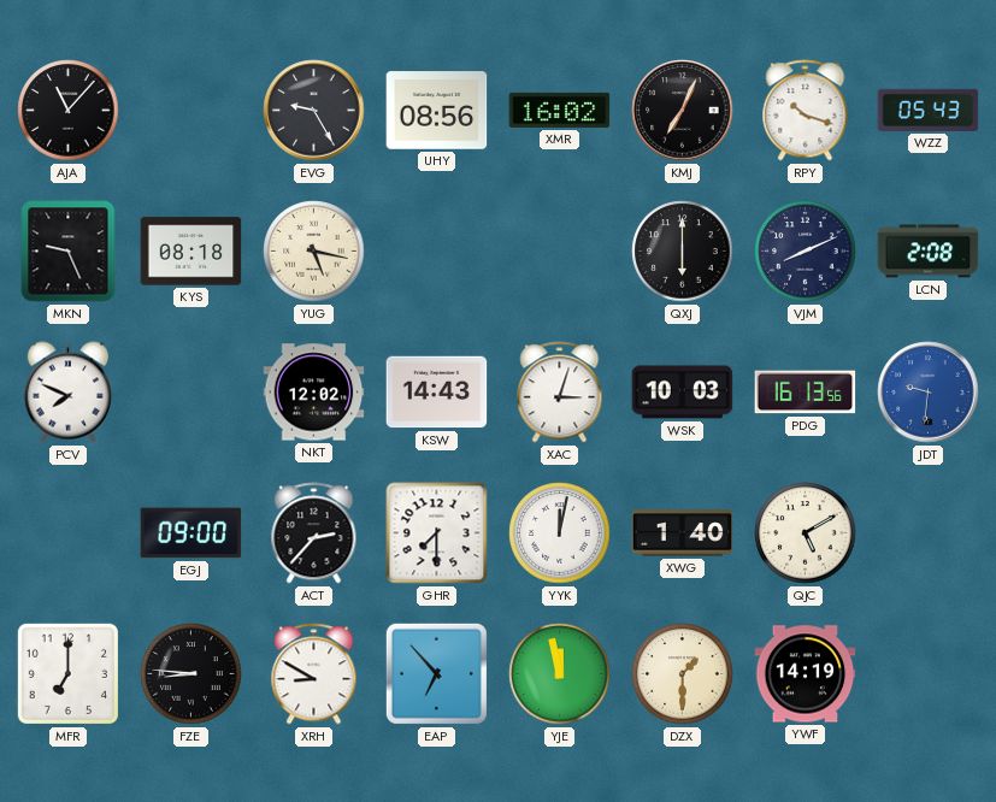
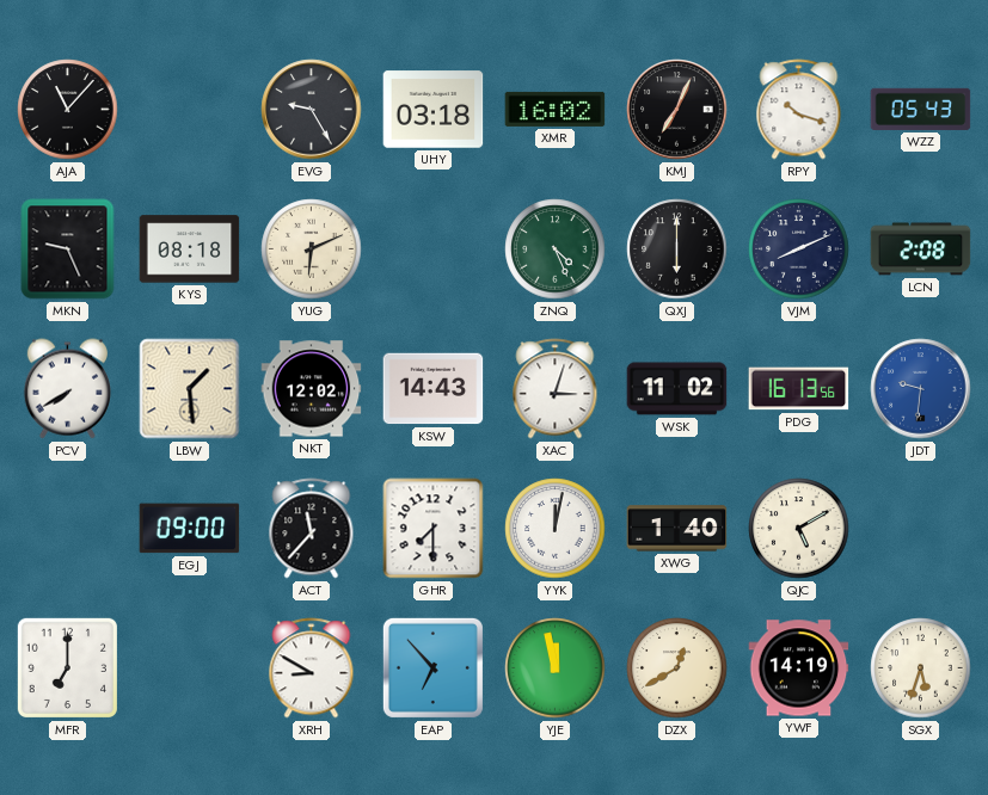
UHY: 08:56 -> 03:18
YUG: 5:17 -> 6:11
ZNQ: none -> 4:26
PCV: 7:49 -> 7:40
LBW: none -> 1:29
WSK: 10:03 -> 11:02
ACT: 2:37 -> 11:37
FZE: 8:46 -> none
DZX: 1:30 -> 12:40
SGX: none -> 5:33
